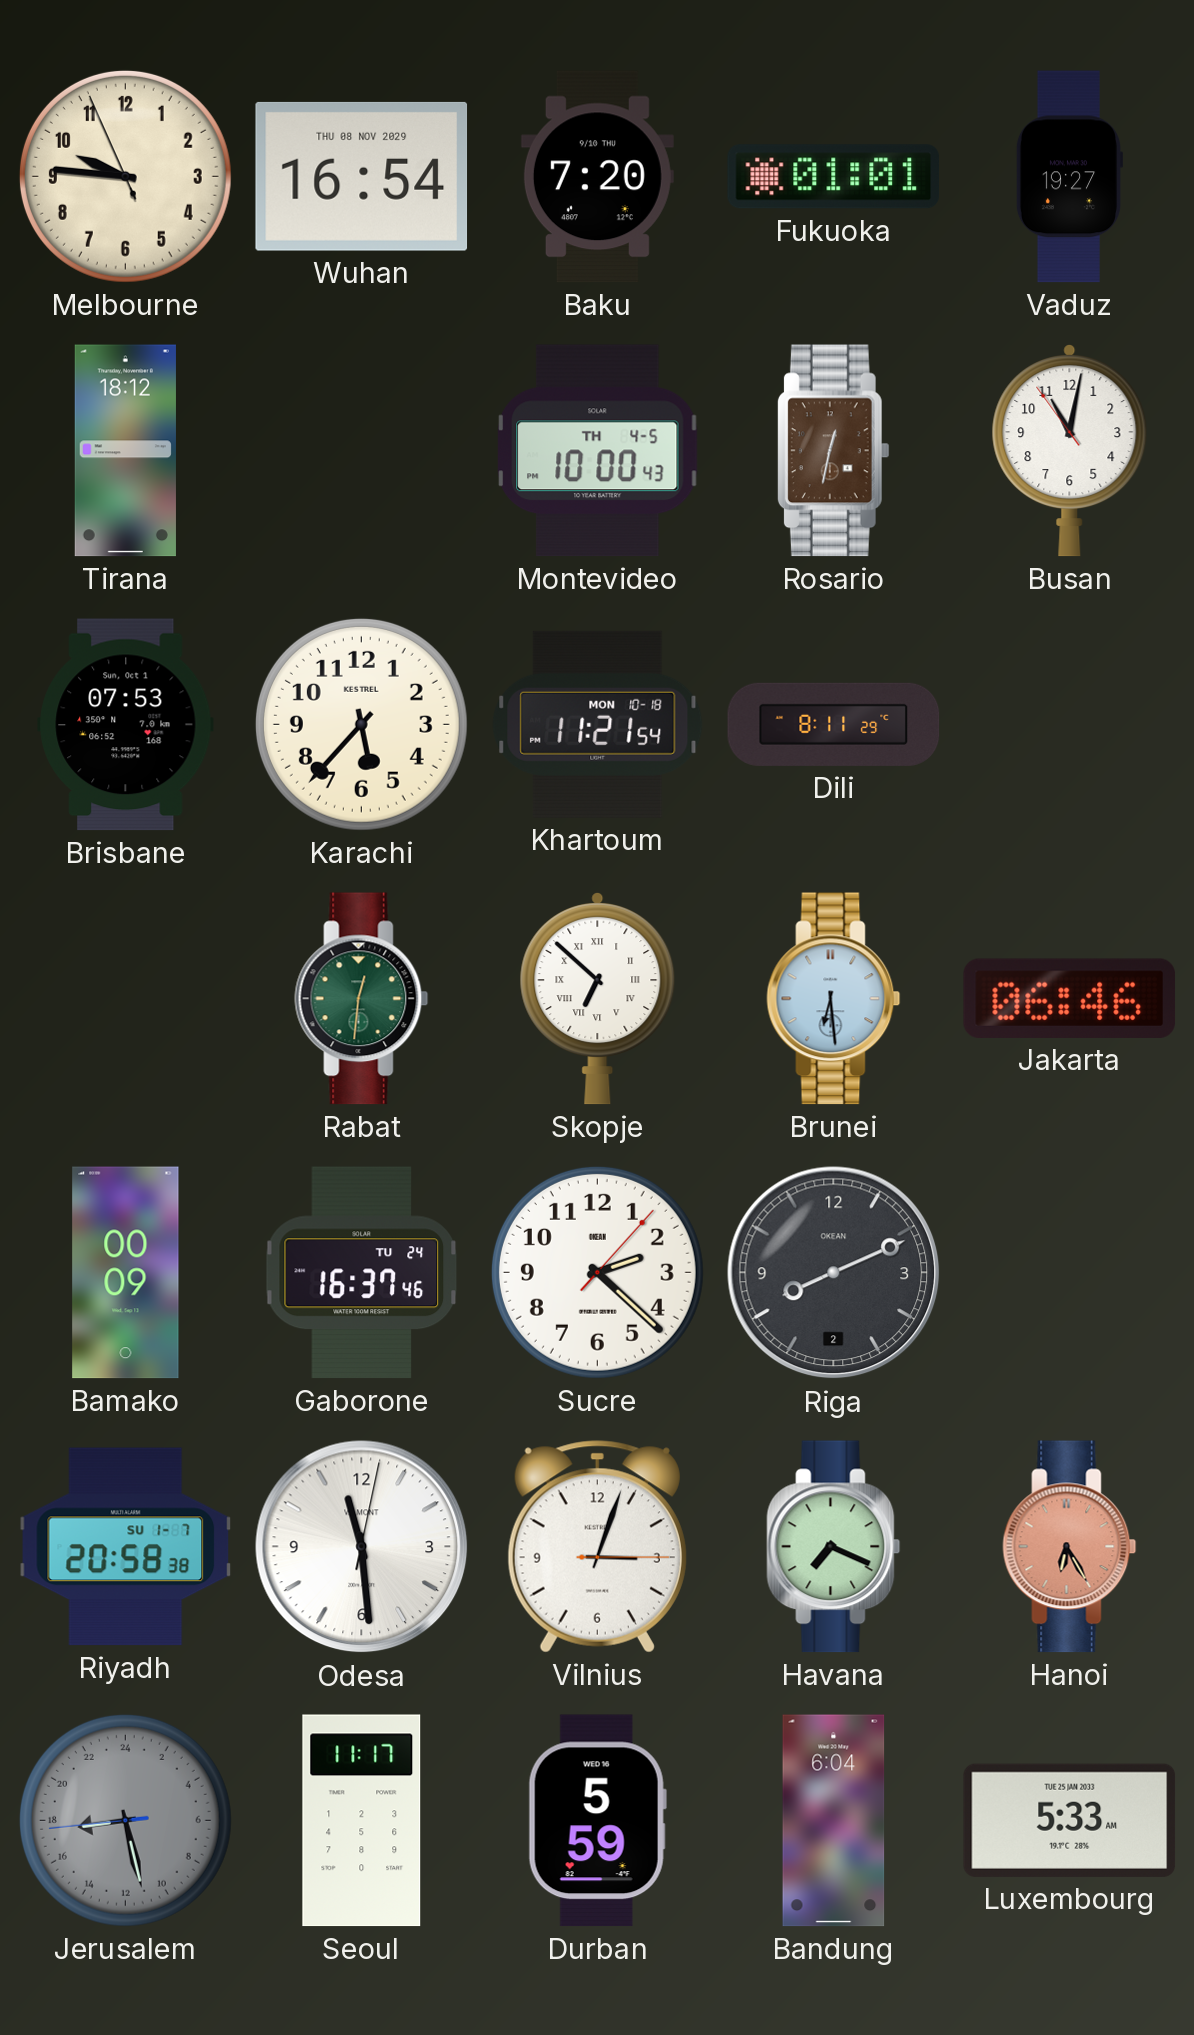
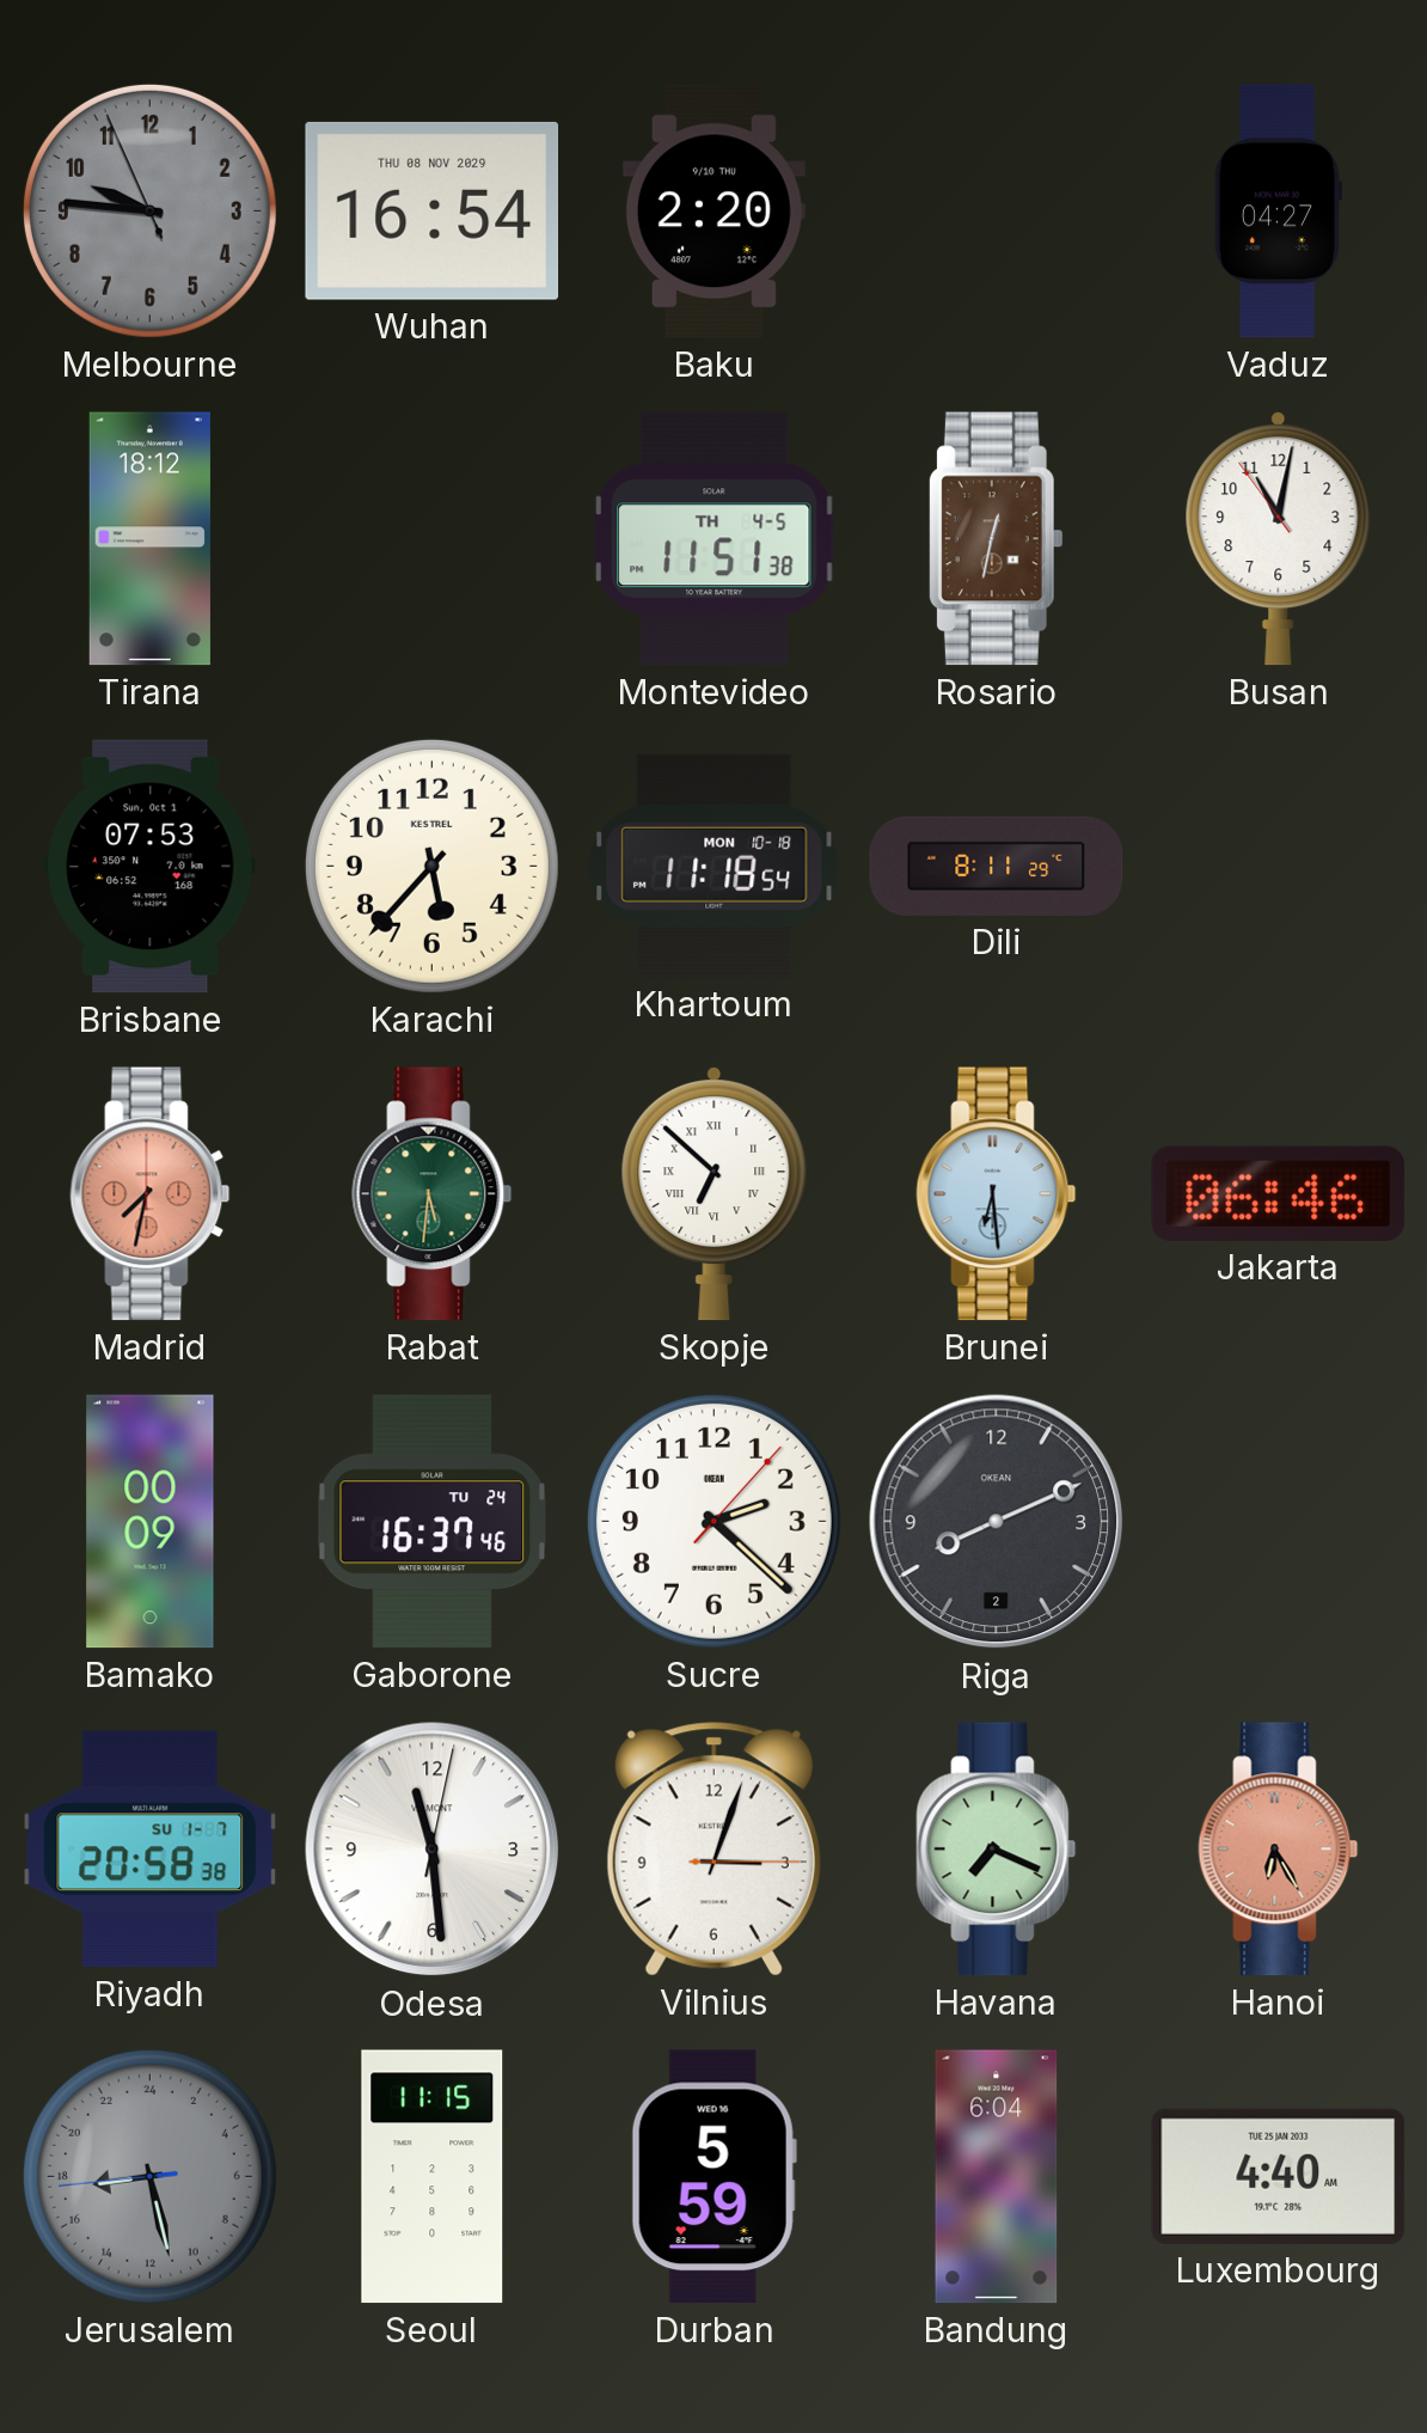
Melbourne dial: cream -> grey
Baku: 7:20 -> 2:20
Fukuoka: 01:01 -> none
Vaduz: 19:27 -> 04:27
Montevideo: 10:00 -> 11:51
Khartoum: 11:21 -> 11:18
Madrid: none -> 7:32
Rabat: 12:31 -> 5:31
Seoul: 11:17 -> 11:15
Luxembourg: 5:33 -> 4:40
